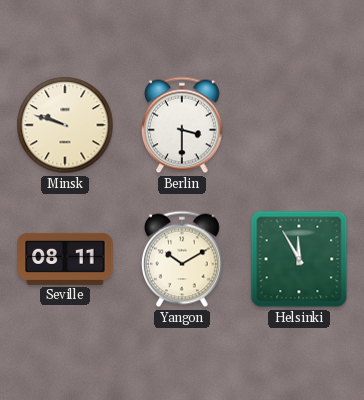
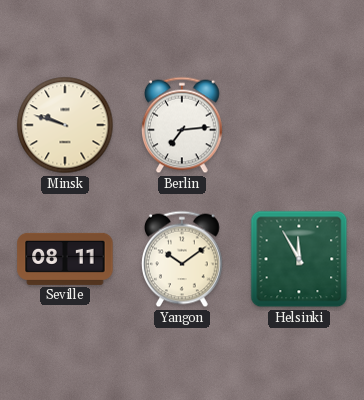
Berlin: 3:30 -> 7:14
Yangon: 10:10 -> 10:09
